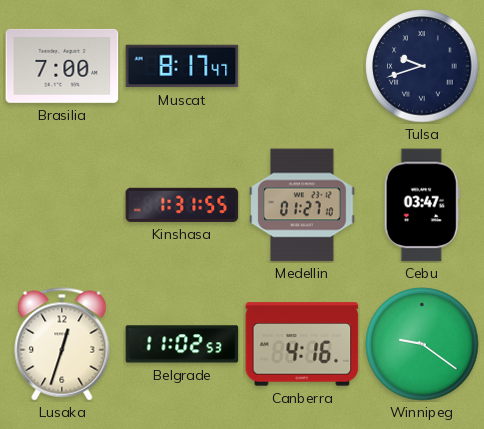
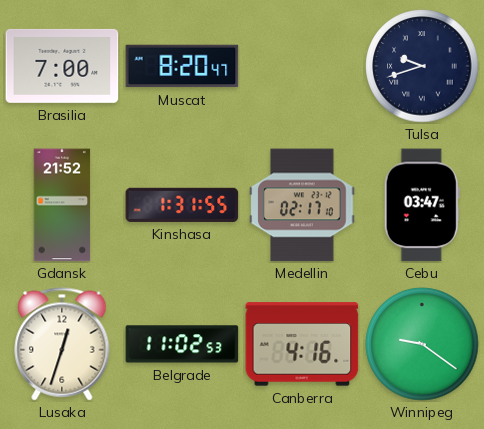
Muscat: 8:17 -> 8:20
Gdansk: none -> 21:52
Medellin: 01:27 -> 02:17
